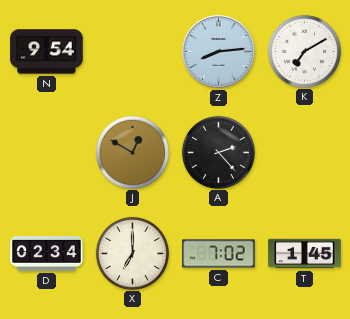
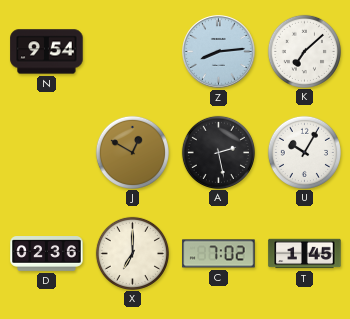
K: 7:10 -> 7:08
A: 2:23 -> 2:28
U: none -> 10:05
D: 02:34 -> 02:36
